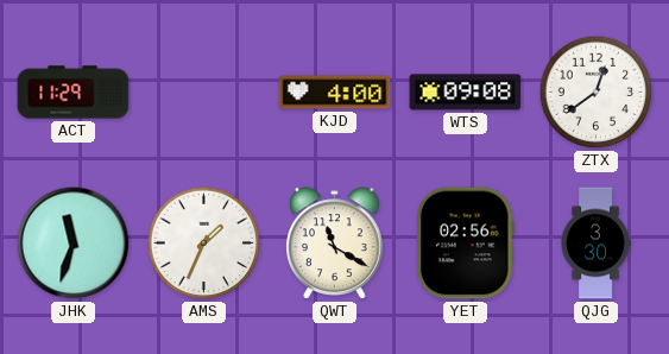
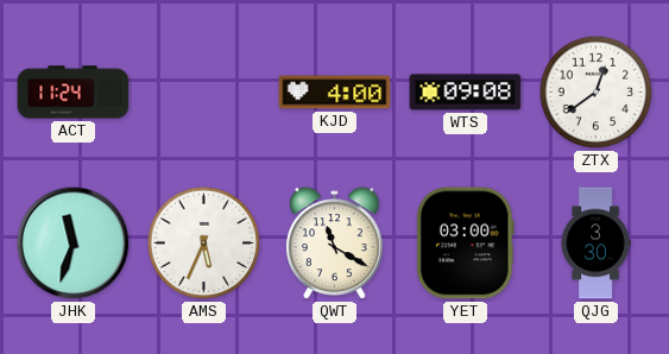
ACT: 11:29 -> 11:24
AMS: 1:34 -> 5:34
YET: 02:56 -> 03:00
